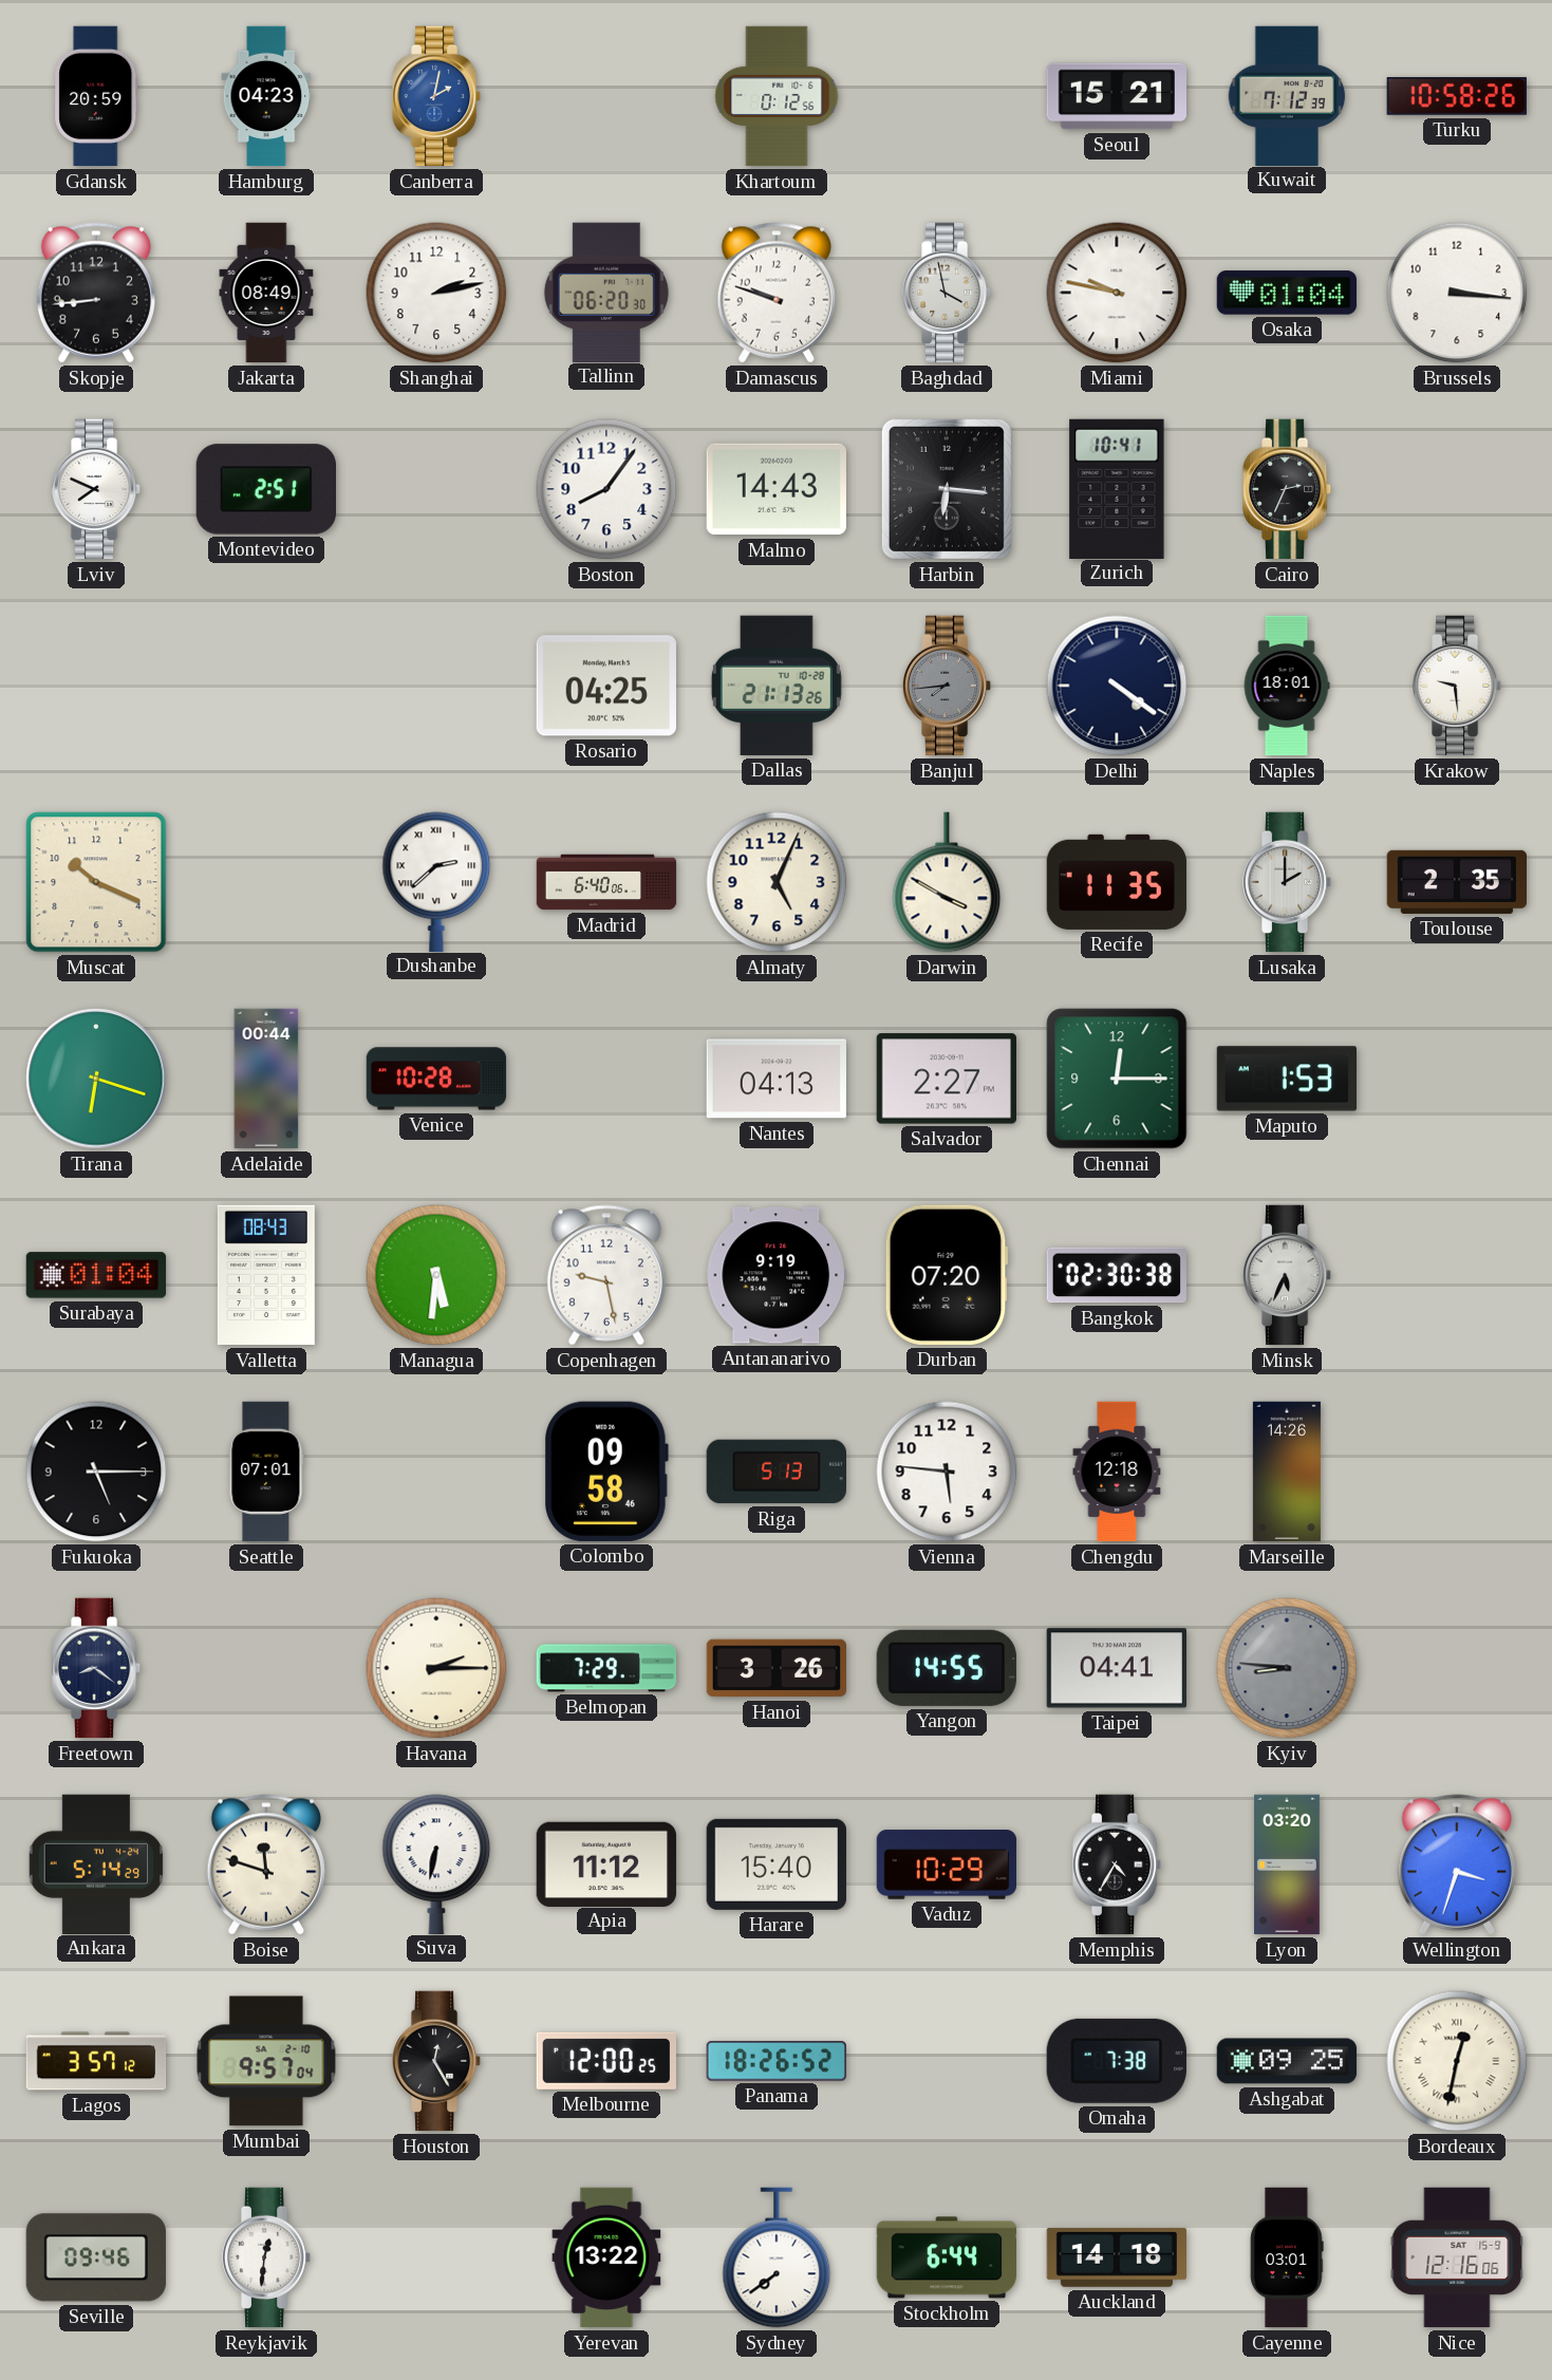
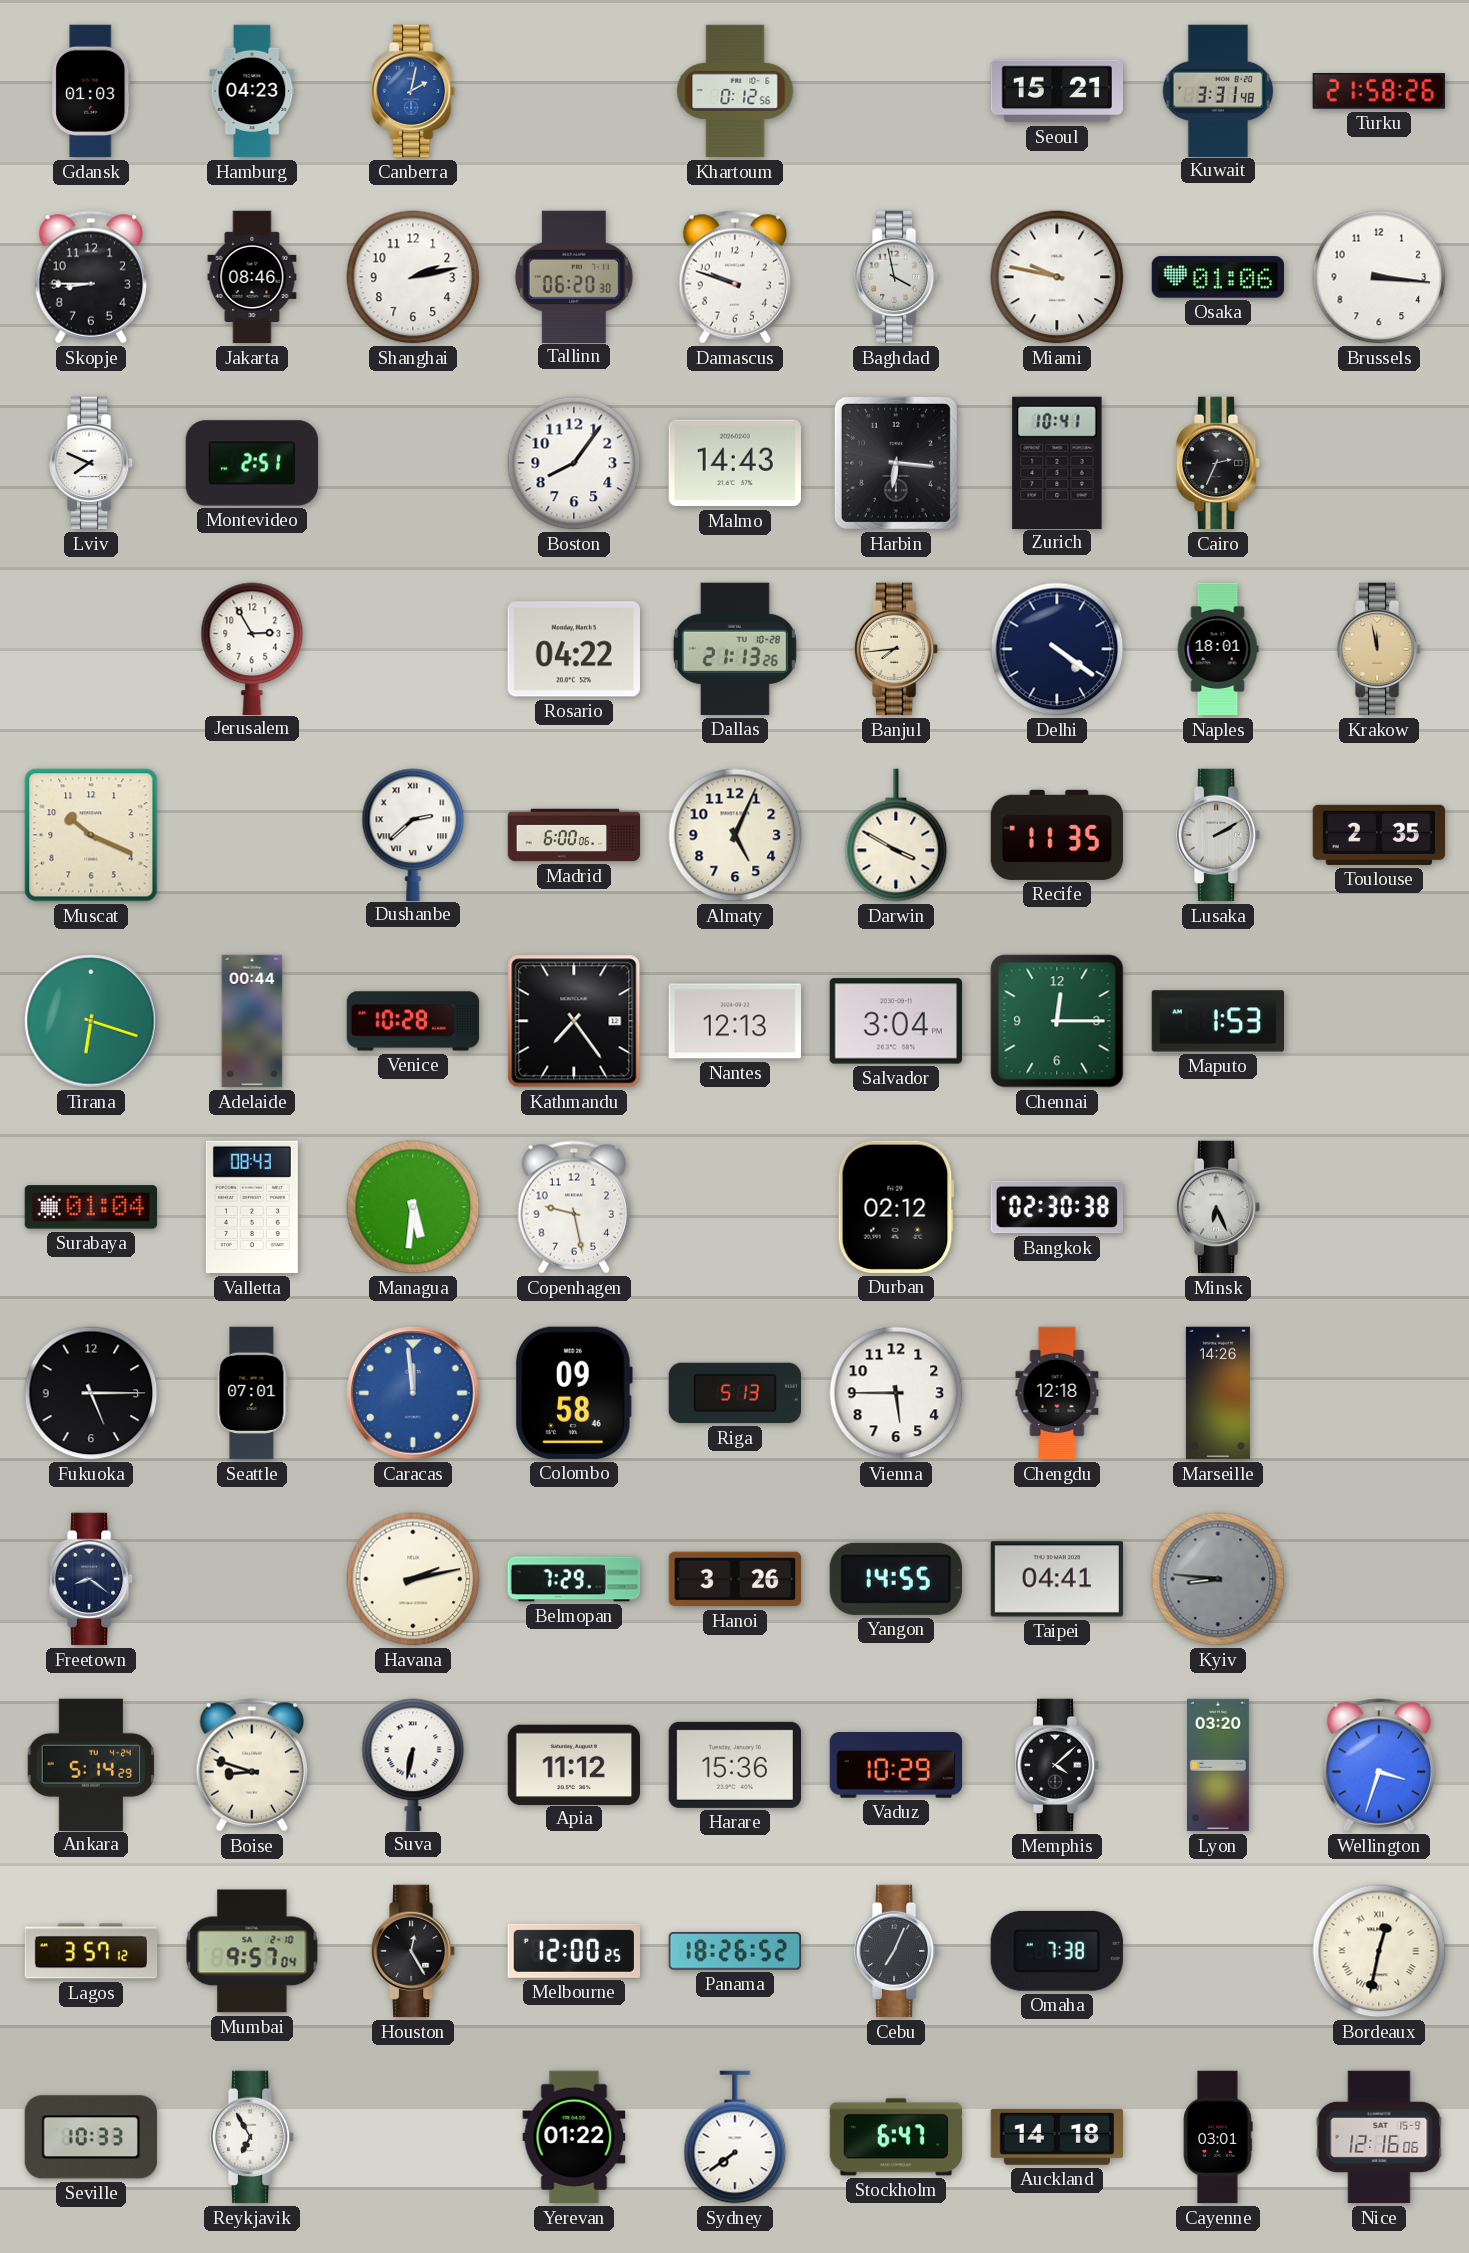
Gdansk: 20:59 -> 01:03
Kuwait: 7:12 -> 3:31
Turku: 10:58 -> 21:58
Skopje: 8:44 -> 8:45
Jakarta: 08:49 -> 08:46
Osaka: 01:04 -> 01:06
Jerusalem: none -> 2:55
Rosario: 04:25 -> 04:22
Banjul dial: grey -> cream
Krakow: 9:29 -> 11:58
Krakow dial: white -> champagne
Madrid: 6:40 -> 6:00
Lusaka: 2:00 -> 2:10
Kathmandu: none -> 7:24
Nantes: 04:13 -> 12:13
Salvador: 2:27 -> 3:04
Antananarivo: 9:19 -> none
Durban: 07:20 -> 02:12
Minsk: 5:34 -> 6:26
Caracas: none -> 11:59
Vienna: 5:46 -> 5:45
Havana: 2:15 -> 2:13
Boise: 11:48 -> 8:48
Harare: 15:40 -> 15:36
Memphis: 4:35 -> 4:08
Cebu: none -> 7:04
Ashgabat: 09:25 -> none
Seville: 09:46 -> 10:33
Reykjavik: 12:31 -> 6:55
Yerevan: 13:22 -> 01:22
Stockholm: 6:44 -> 6:47
